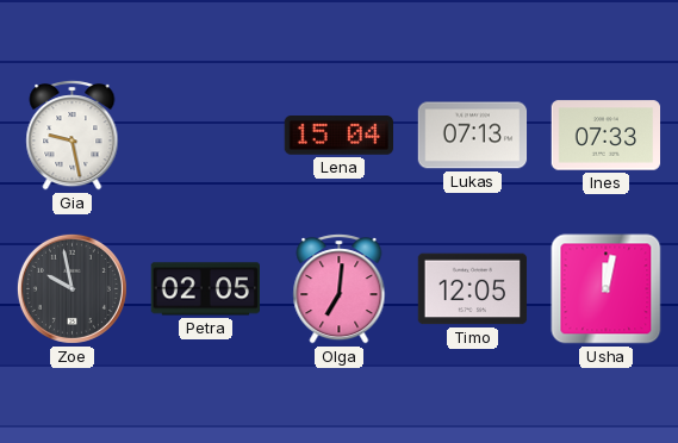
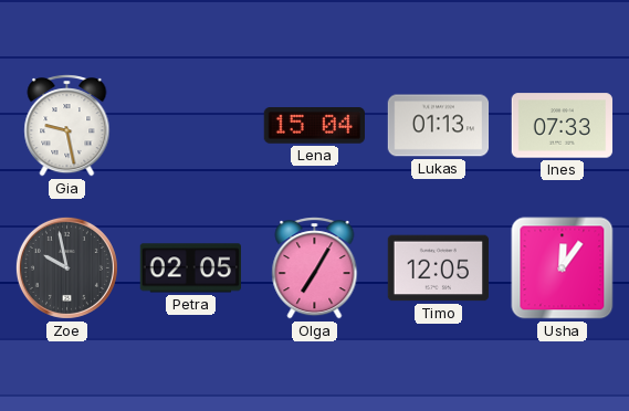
Lukas: 07:13 -> 01:13
Olga: 7:01 -> 7:05
Usha: 12:02 -> 12:06
